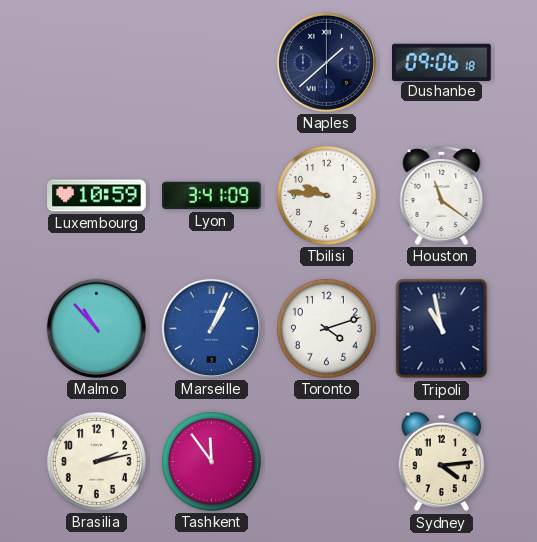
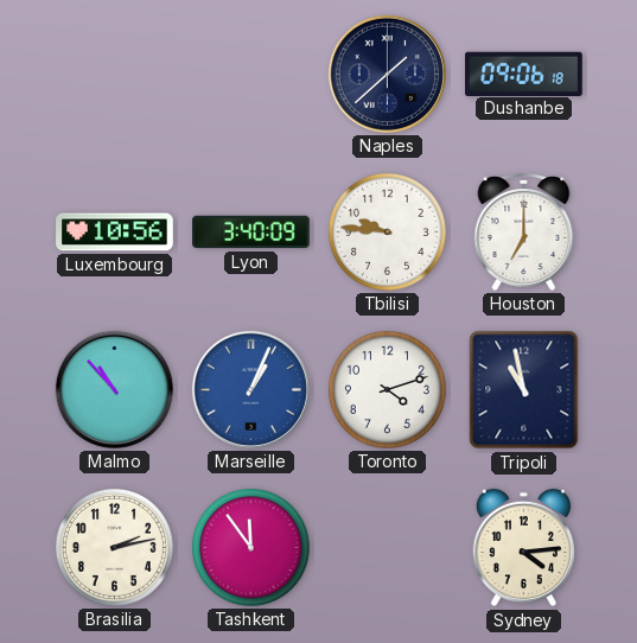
Luxembourg: 10:59 -> 10:56
Lyon: 3:41 -> 3:40
Houston: 11:21 -> 7:00
